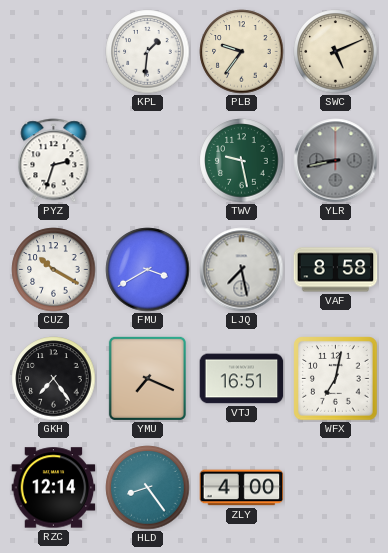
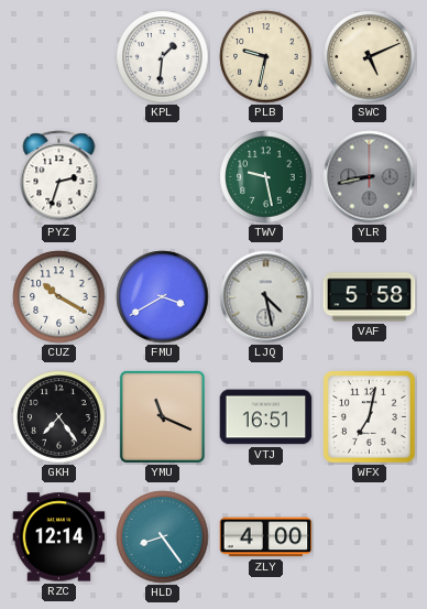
PLB: 9:36 -> 9:32
LJQ: 7:28 -> 4:28
VAF: 8:58 -> 5:58
YMU: 7:19 -> 11:19
